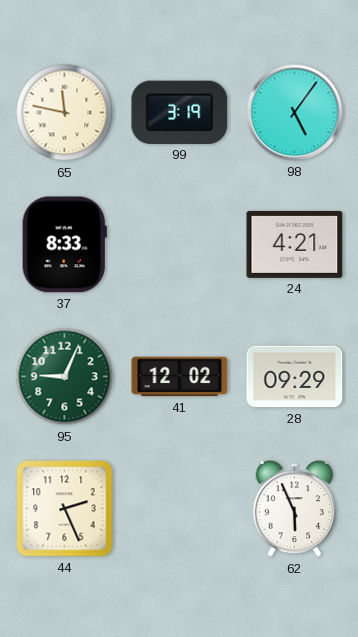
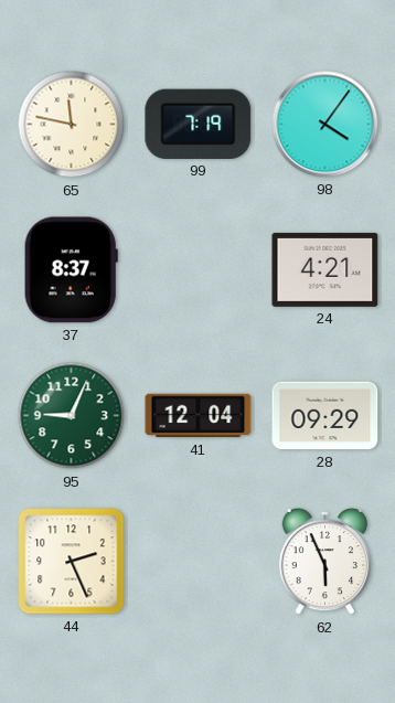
99: 3:19 -> 7:19
98: 5:06 -> 4:06
37: 8:33 -> 8:37
41: 12:02 -> 12:04
